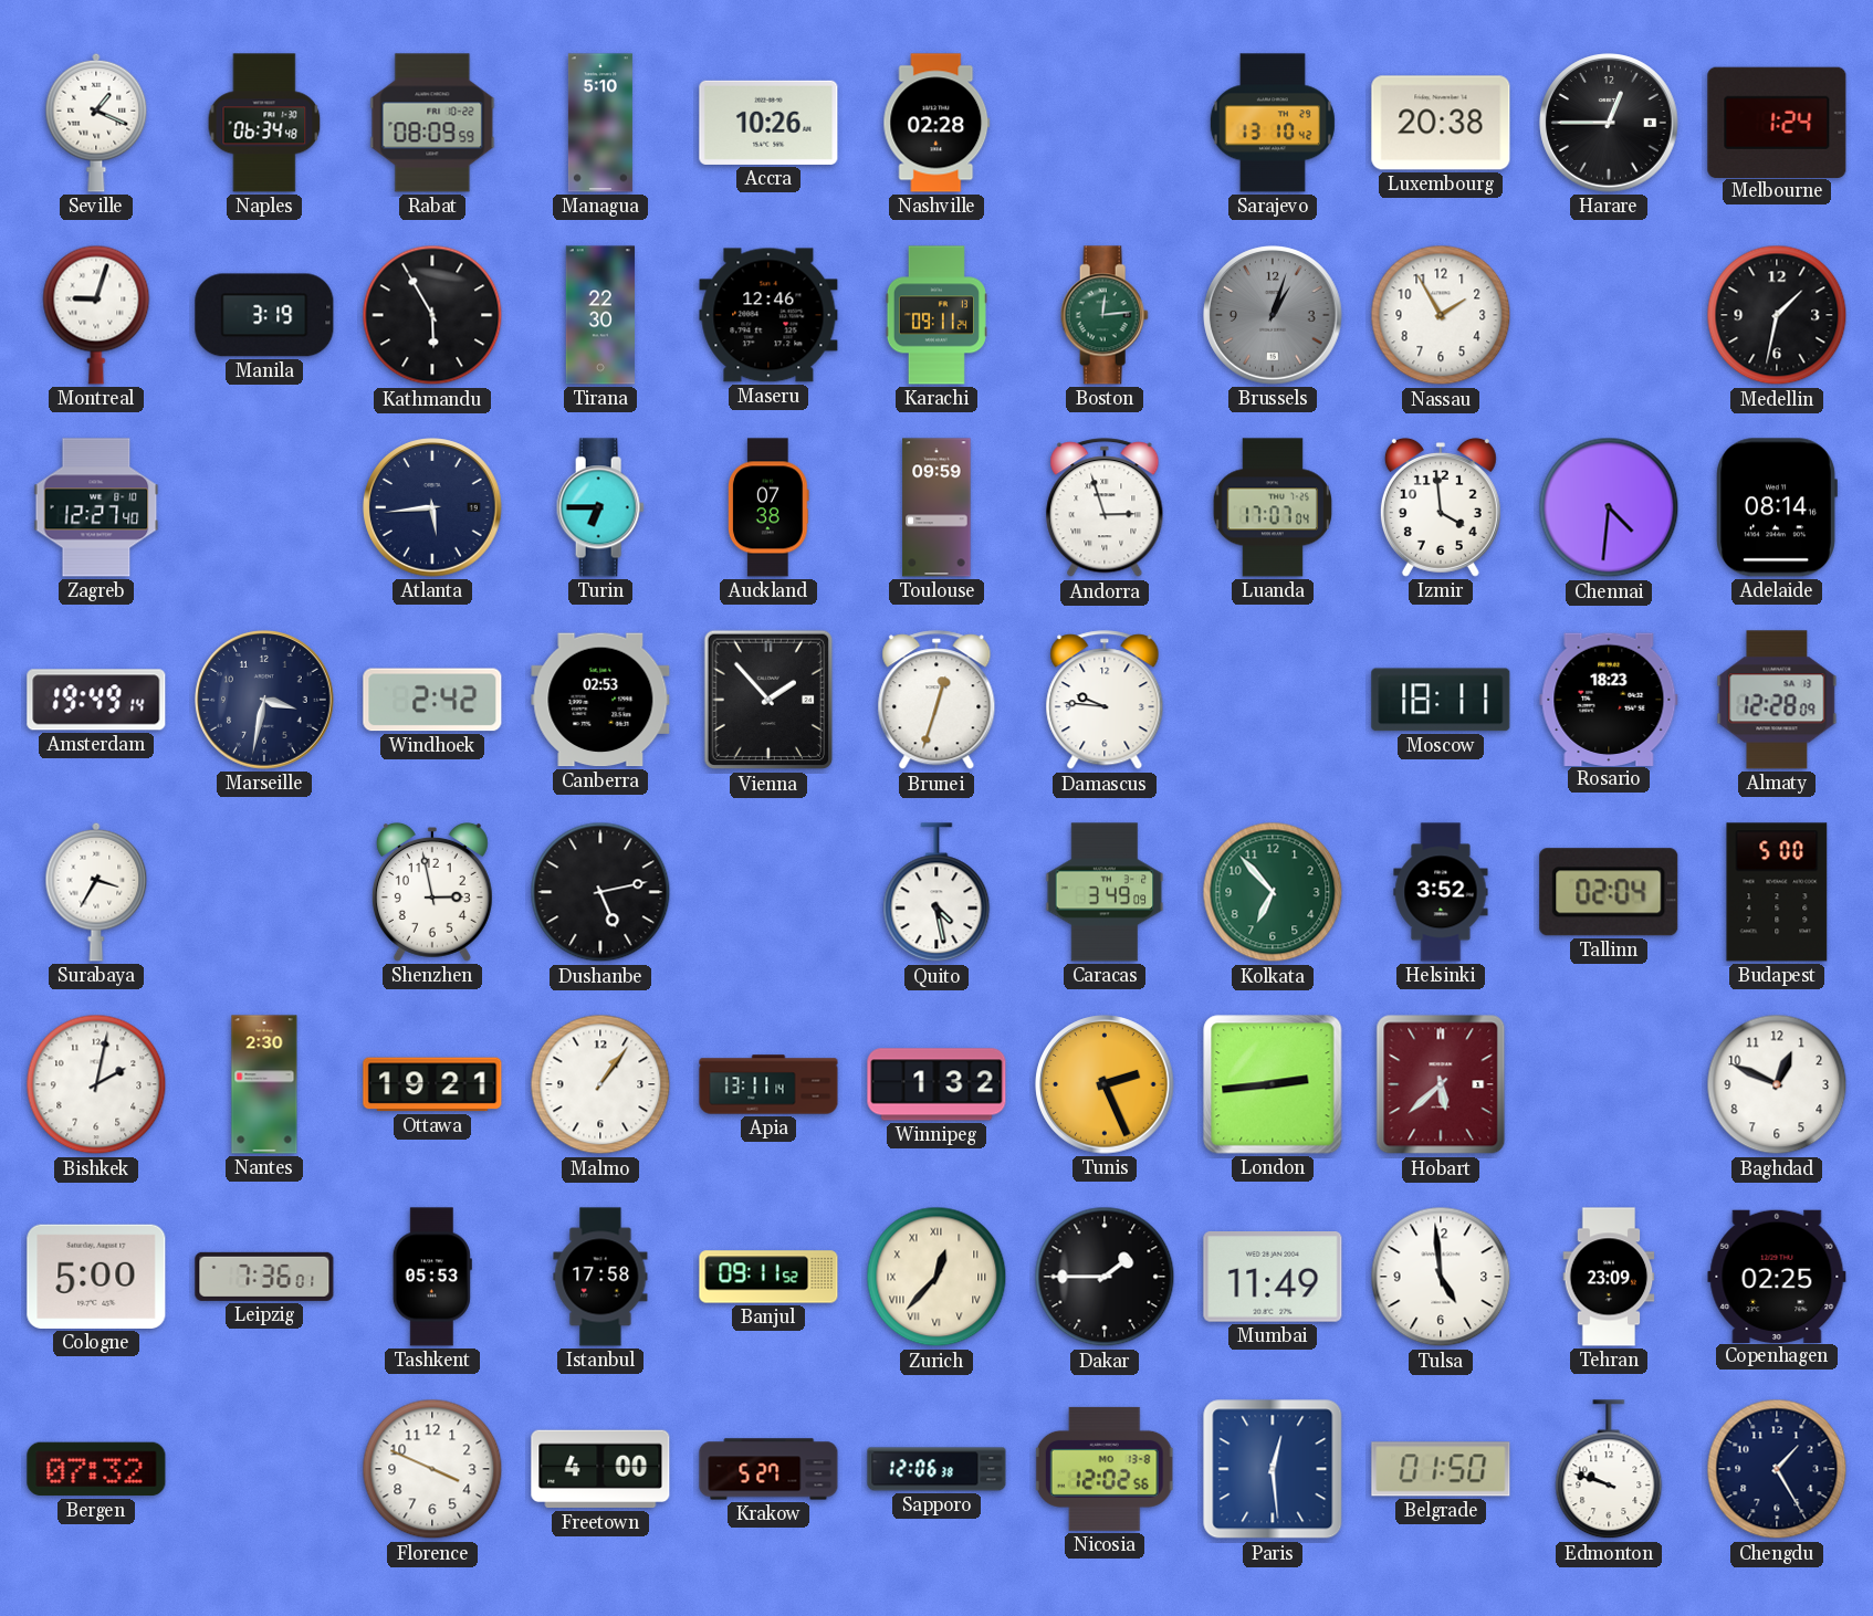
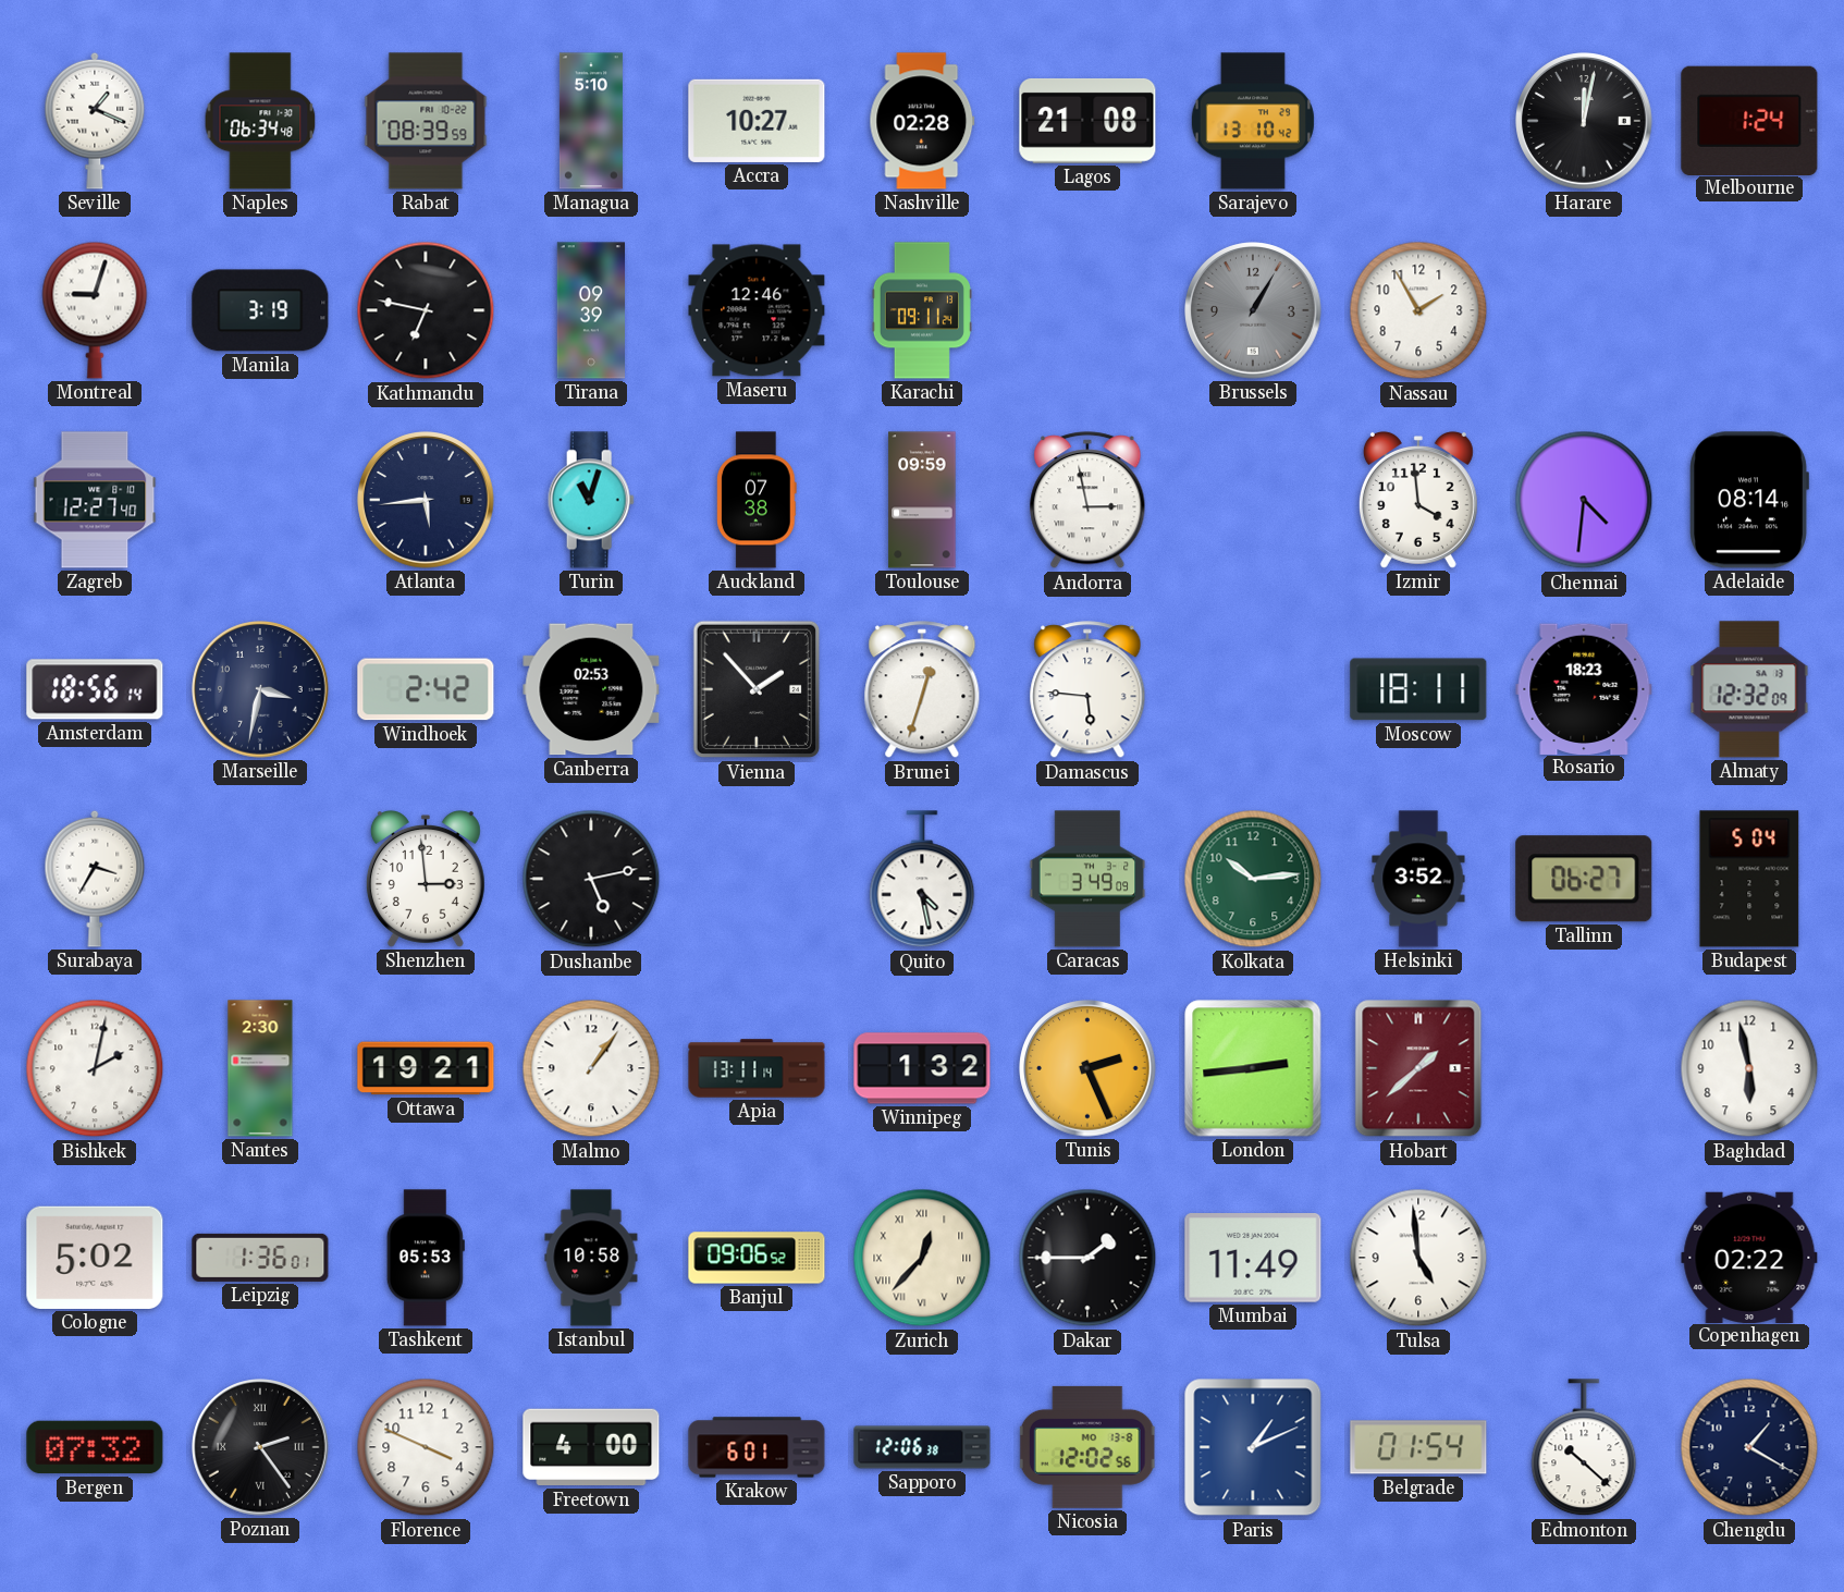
Rabat: 08:09 -> 08:39
Accra: 10:26 -> 10:27
Lagos: none -> 21:08
Luxembourg: 20:38 -> none
Harare: 12:45 -> 12:02
Kathmandu: 5:55 -> 6:47
Tirana: 22:30 -> 09:39
Boston: 12:14 -> none
Brussels: 1:03 -> 1:05
Medellin: 1:32 -> none
Turin: 6:45 -> 11:03
Andorra: 2:57 -> 2:58
Luanda: 17:07 -> none
Amsterdam: 19:49 -> 18:56
Damascus: 9:46 -> 5:46
Almaty: 12:28 -> 12:32
Shenzhen: 2:58 -> 2:59
Kolkata: 6:53 -> 10:14
Tallinn: 02:04 -> 06:27
Budapest: 5:00 -> 5:04
Hobart: 5:38 -> 1:38
Baghdad: 12:49 -> 5:58
Cologne: 5:00 -> 5:02
Leipzig: 7:36 -> 1:36
Istanbul: 17:58 -> 10:58
Banjul: 09:11 -> 09:06
Tehran: 23:09 -> none
Copenhagen: 02:25 -> 02:22
Poznan: none -> 2:24
Krakow: 5:27 -> 6:01
Paris: 12:29 -> 1:11
Belgrade: 01:50 -> 01:54
Edmonton: 9:48 -> 10:22
Chengdu: 1:25 -> 1:20
